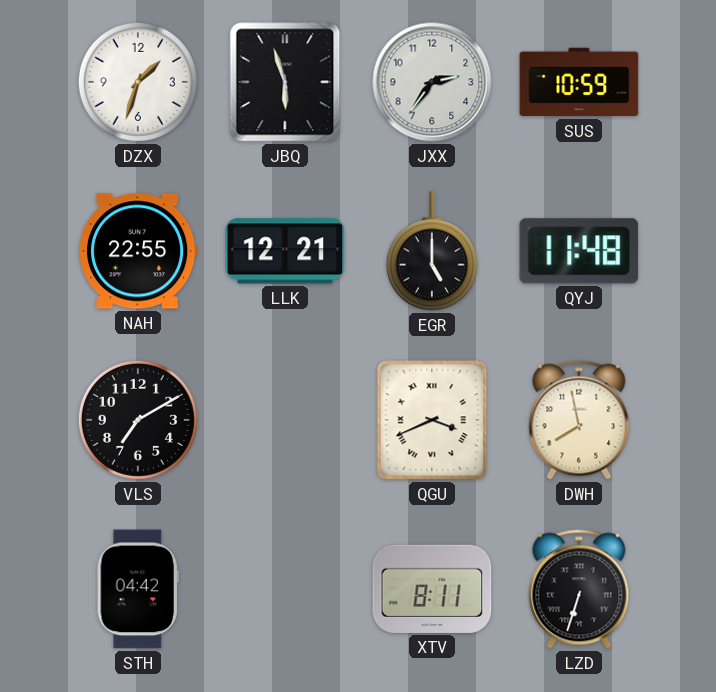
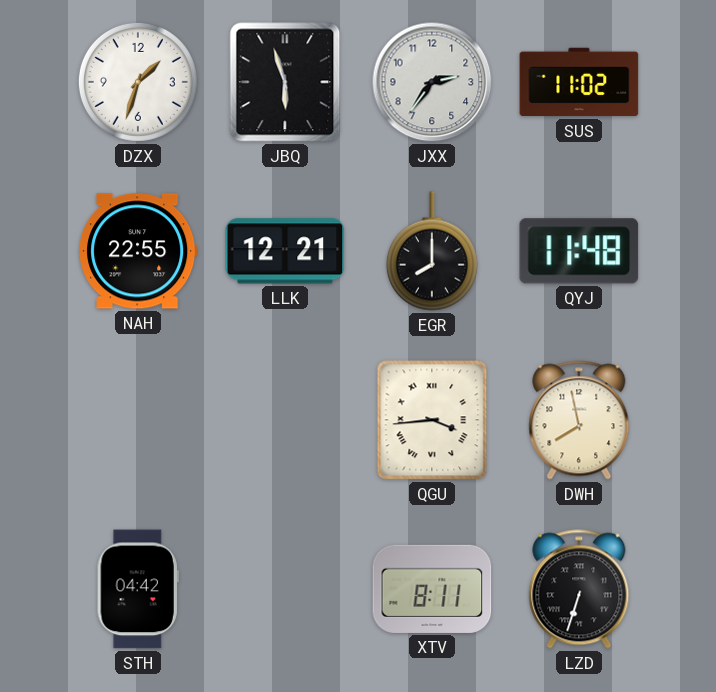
SUS: 10:59 -> 11:02
EGR: 5:00 -> 8:00
VLS: 7:10 -> none
QGU: 3:41 -> 3:44
